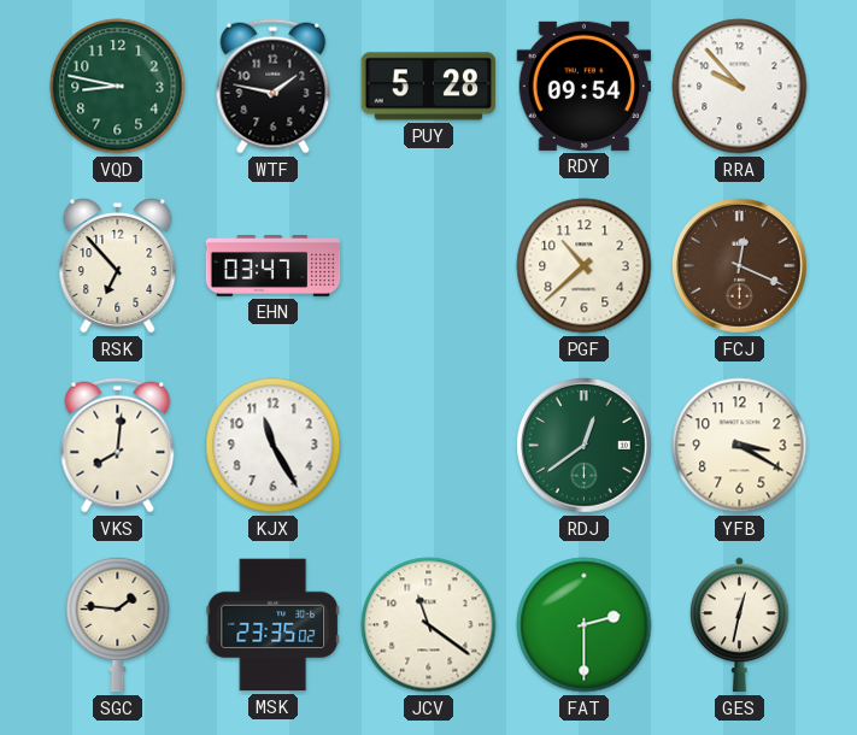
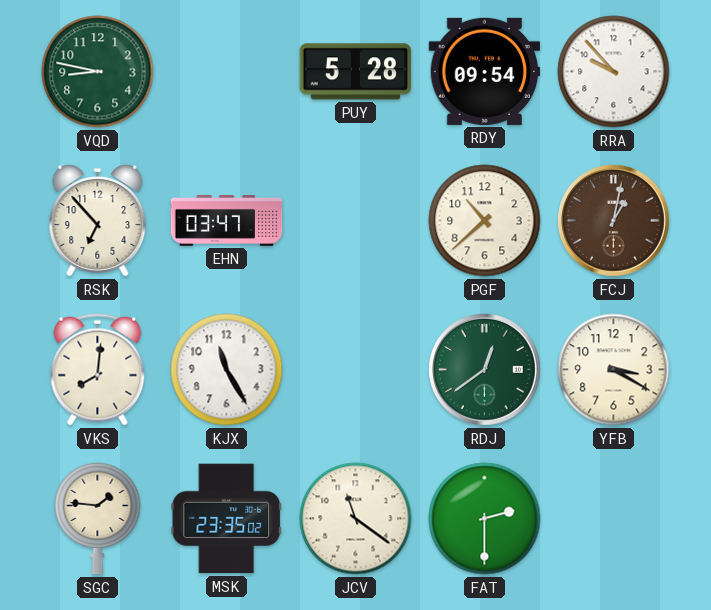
WTF: 1:47 -> none
FCJ: 12:19 -> 1:02
GES: 12:32 -> none
